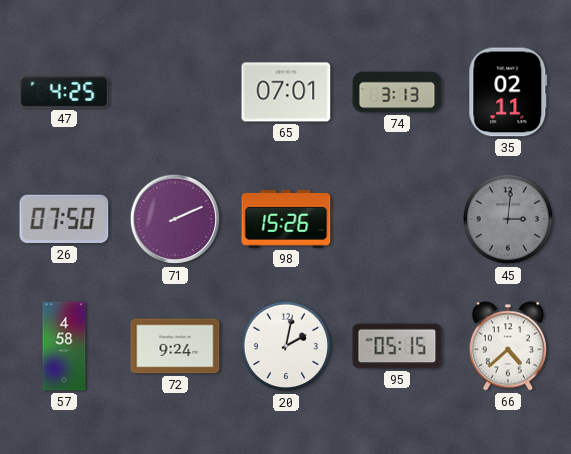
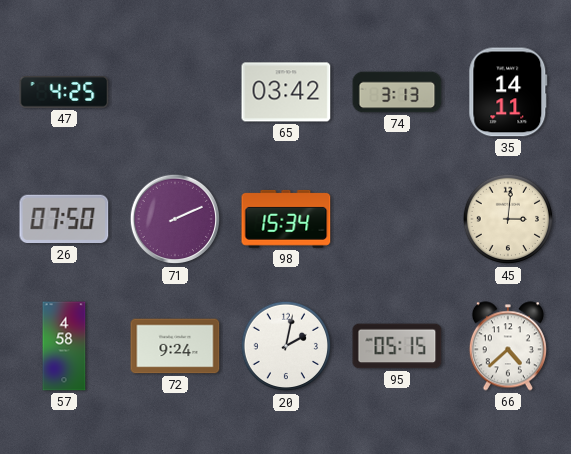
65: 07:01 -> 03:42
35: 02:11 -> 14:11
98: 15:26 -> 15:34
45 dial: grey -> cream
